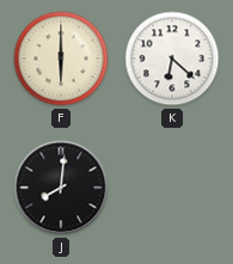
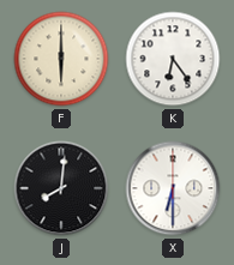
K: 6:22 -> 6:24
X: none -> 6:30
